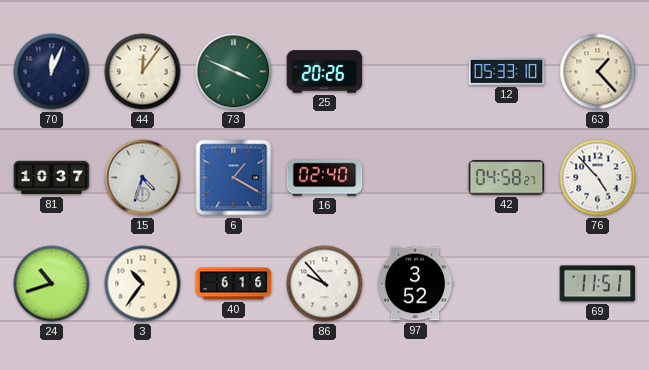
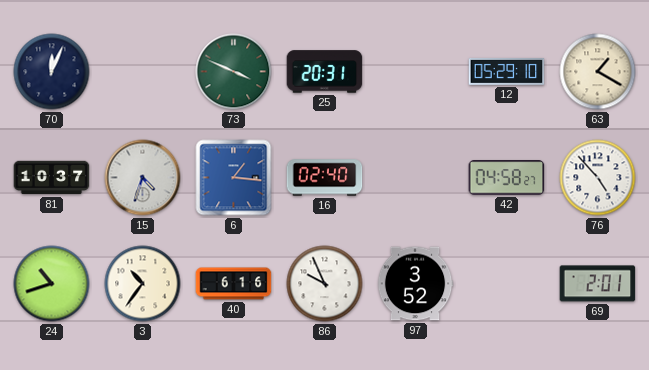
44: 12:06 -> none
25: 20:26 -> 20:31
12: 05:33 -> 05:29
63: 1:23 -> 1:20
6: 1:20 -> 1:16
86: 9:53 -> 9:56
69: 11:51 -> 2:01
